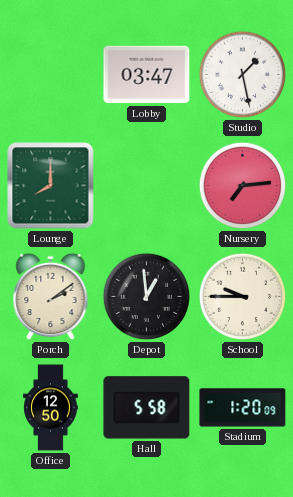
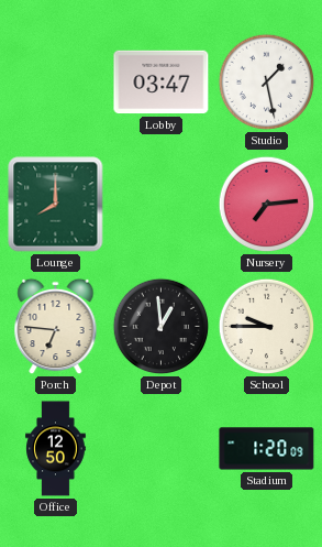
Porch: 2:09 -> 6:46
Hall: 5:58 -> none
